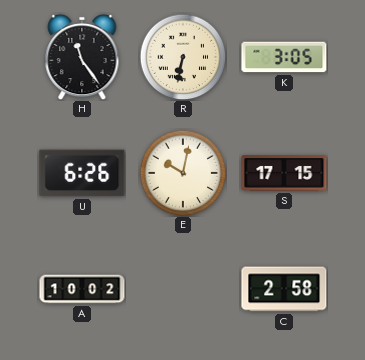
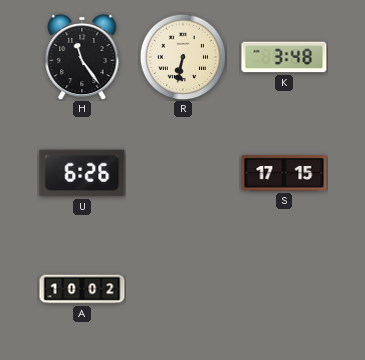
K: 3:05 -> 3:48
E: 10:02 -> none
C: 2:58 -> none
